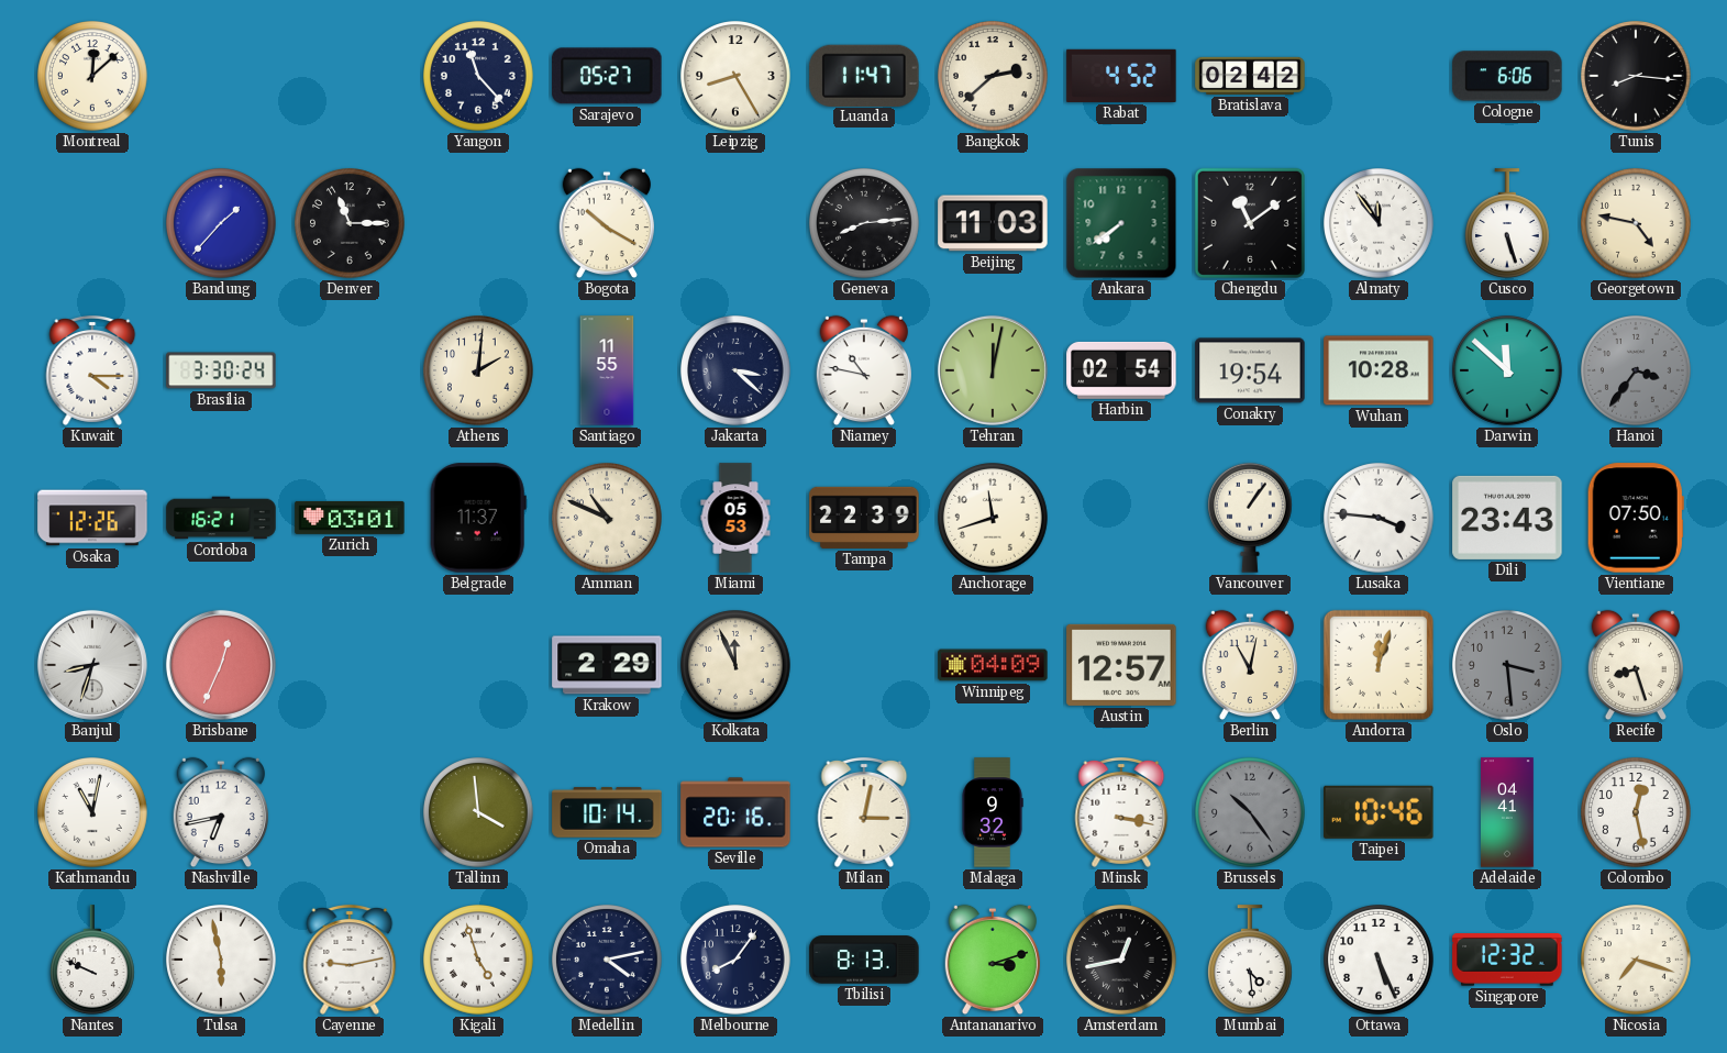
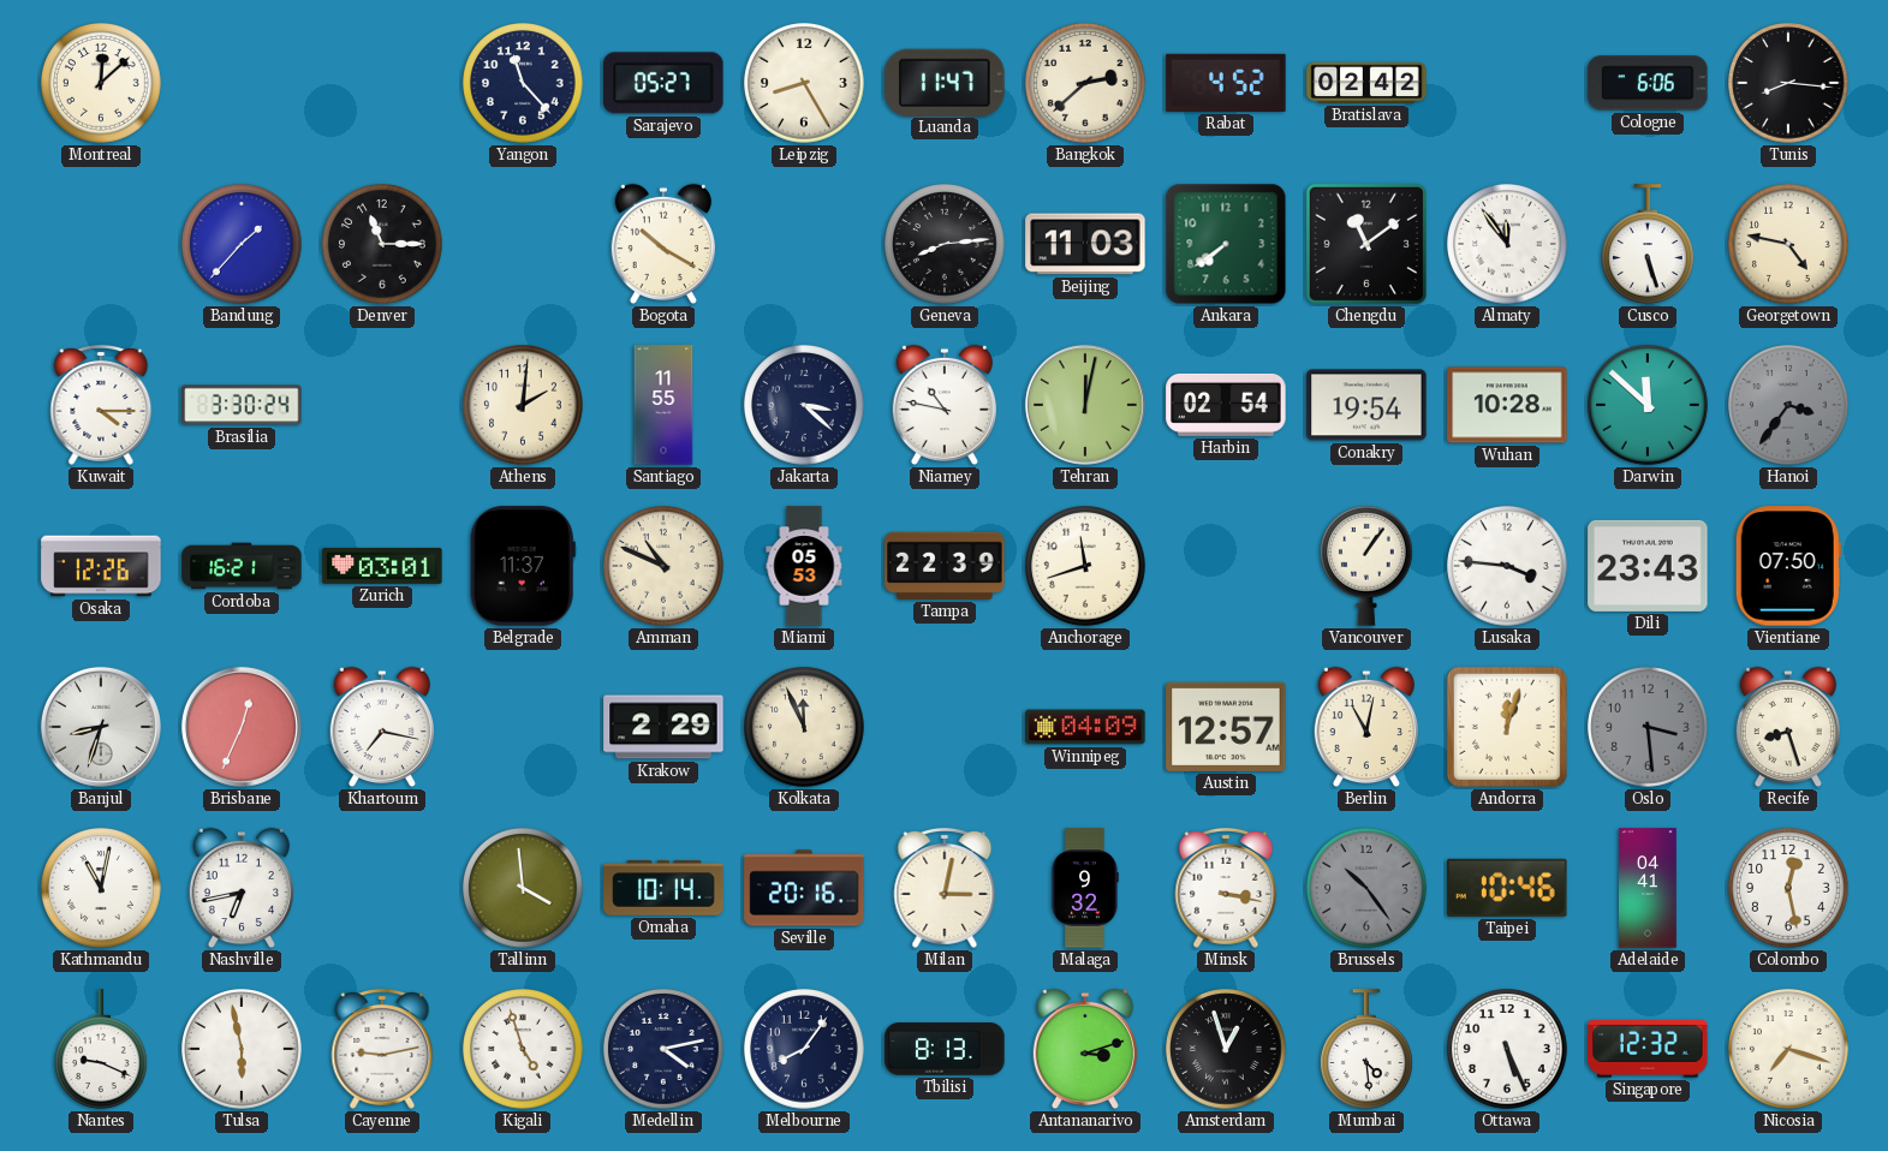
Khartoum: none -> 7:17
Nantes: 9:49 -> 9:19
Amsterdam: 12:43 -> 12:57
